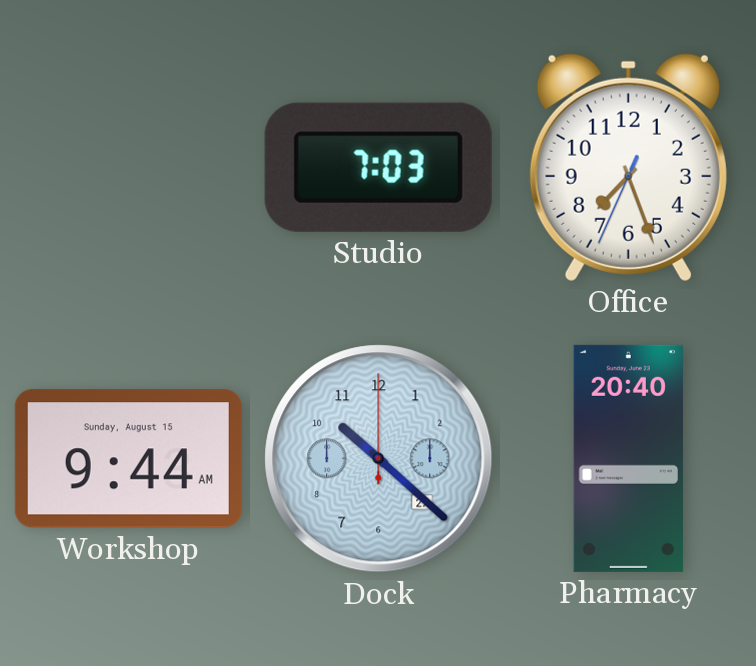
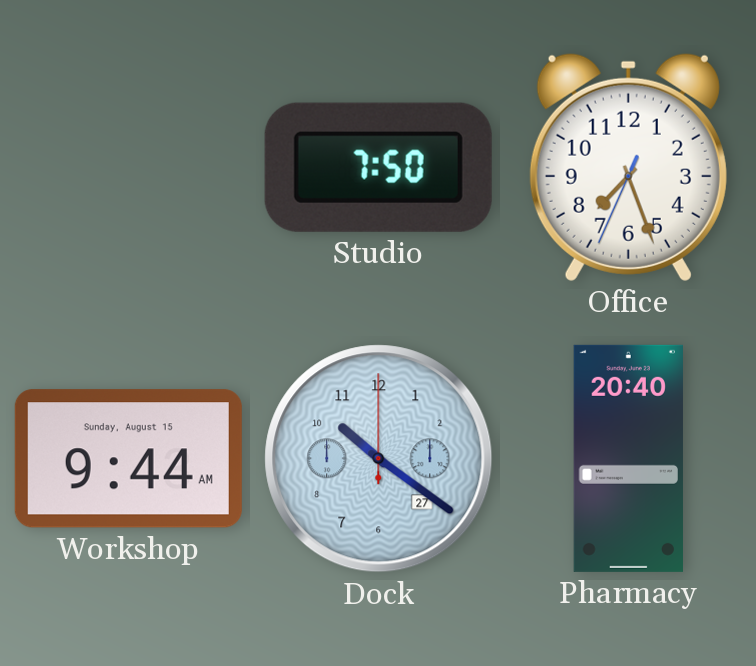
Studio: 7:03 -> 7:50
Dock: 10:22 -> 10:21
